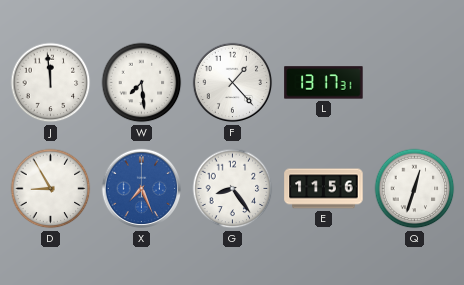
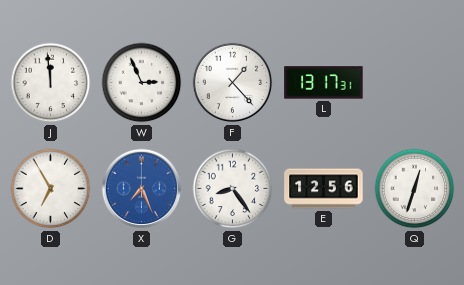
W: 7:29 -> 2:56
D: 8:55 -> 6:55
E: 11:56 -> 12:56
